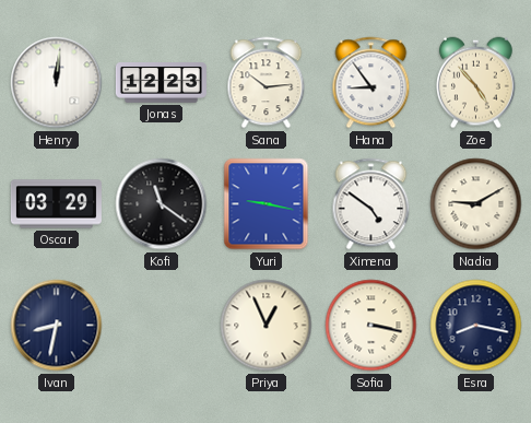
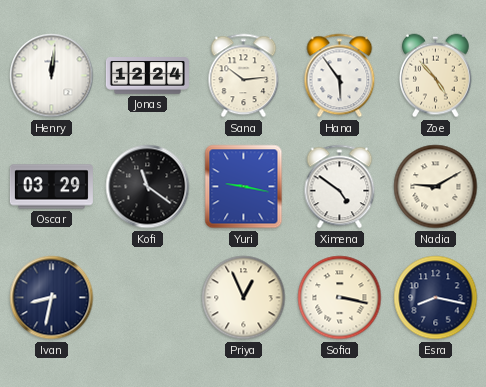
Jonas: 12:23 -> 12:24
Hana: 8:54 -> 5:54
